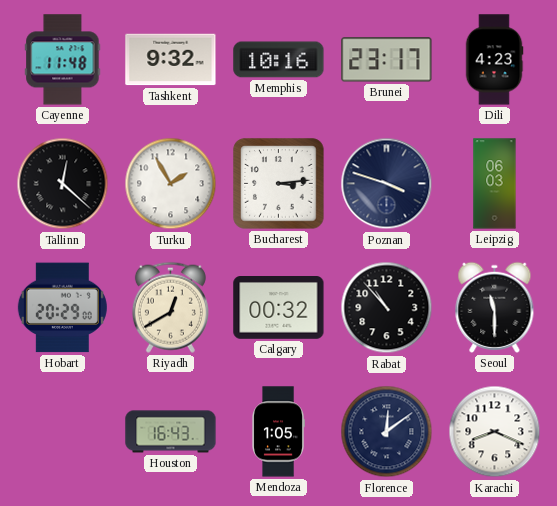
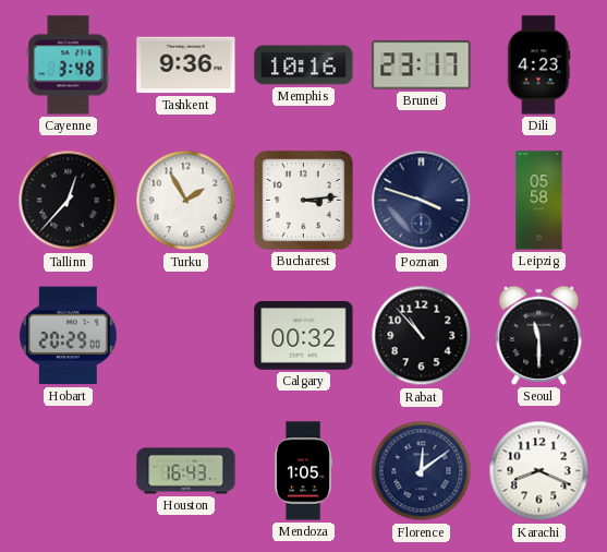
Cayenne: 11:48 -> 3:48
Tashkent: 9:32 -> 9:36
Tallinn: 12:22 -> 12:37
Leipzig: 06:03 -> 05:58
Riyadh: 12:40 -> none
